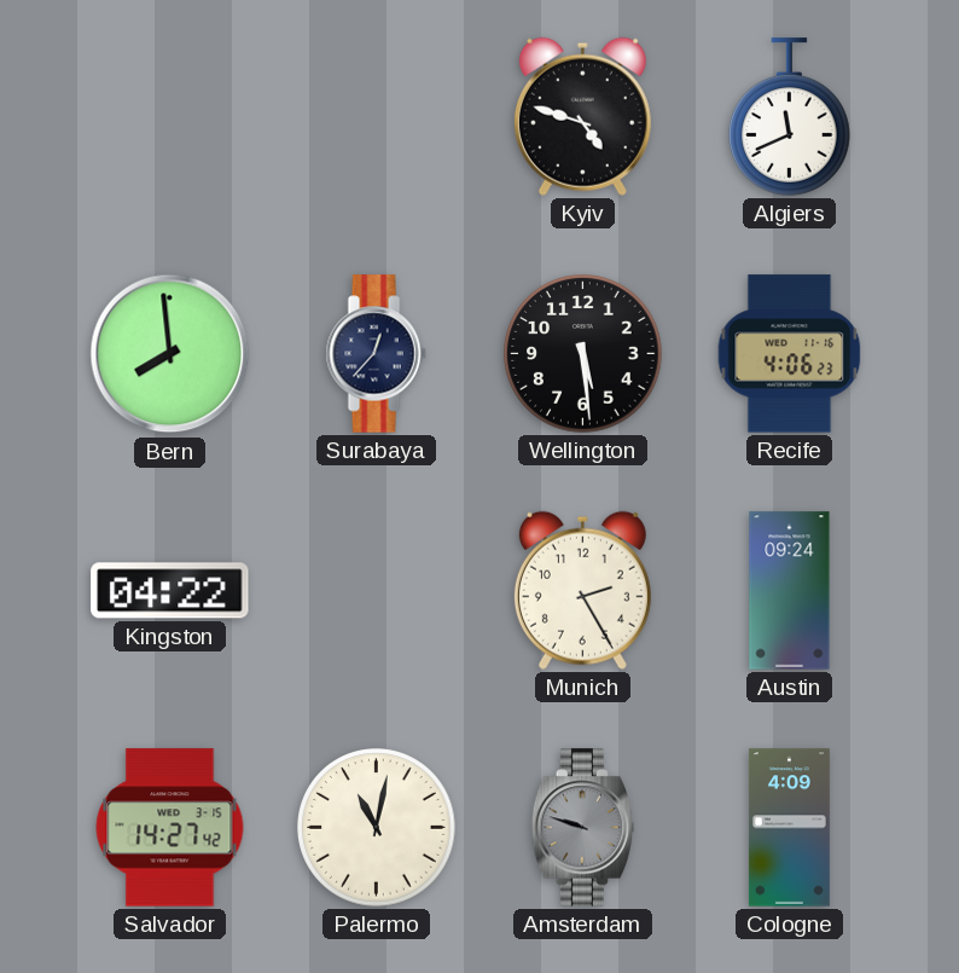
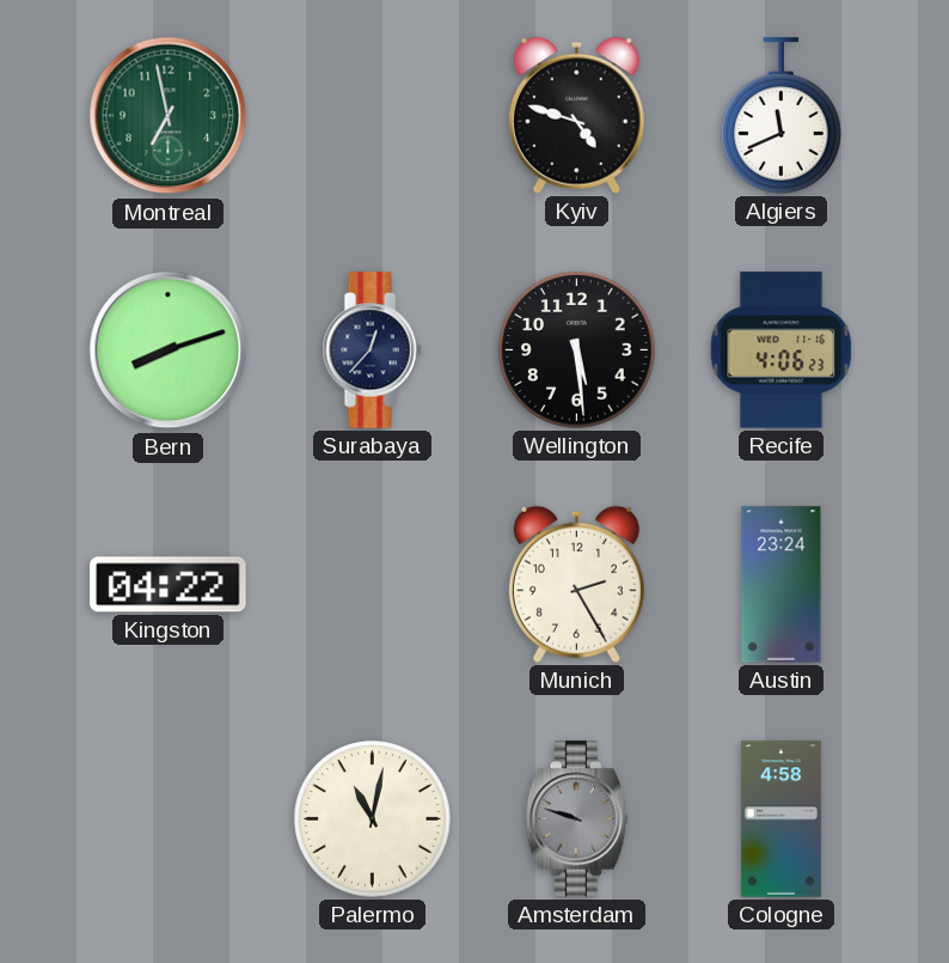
Montreal: none -> 6:58
Bern: 7:59 -> 8:12
Austin: 09:24 -> 23:24
Salvador: 14:27 -> none
Cologne: 4:09 -> 4:58
